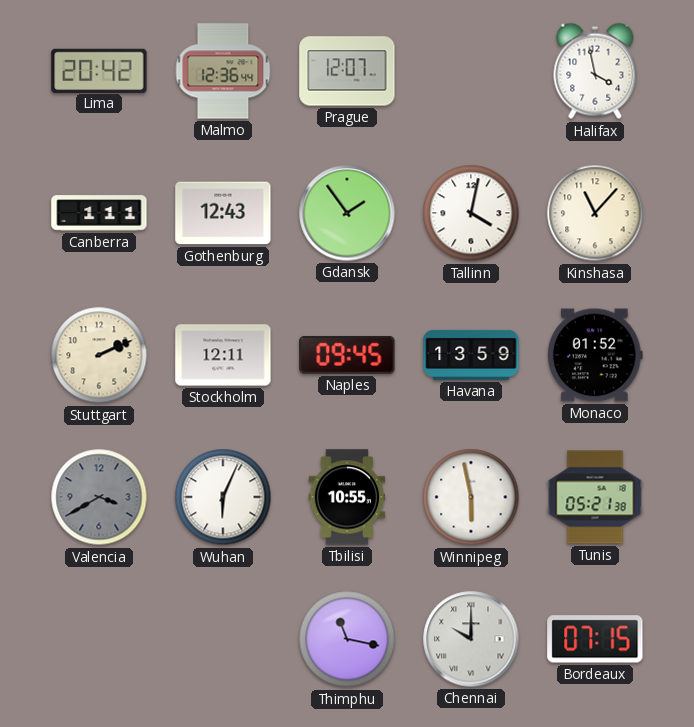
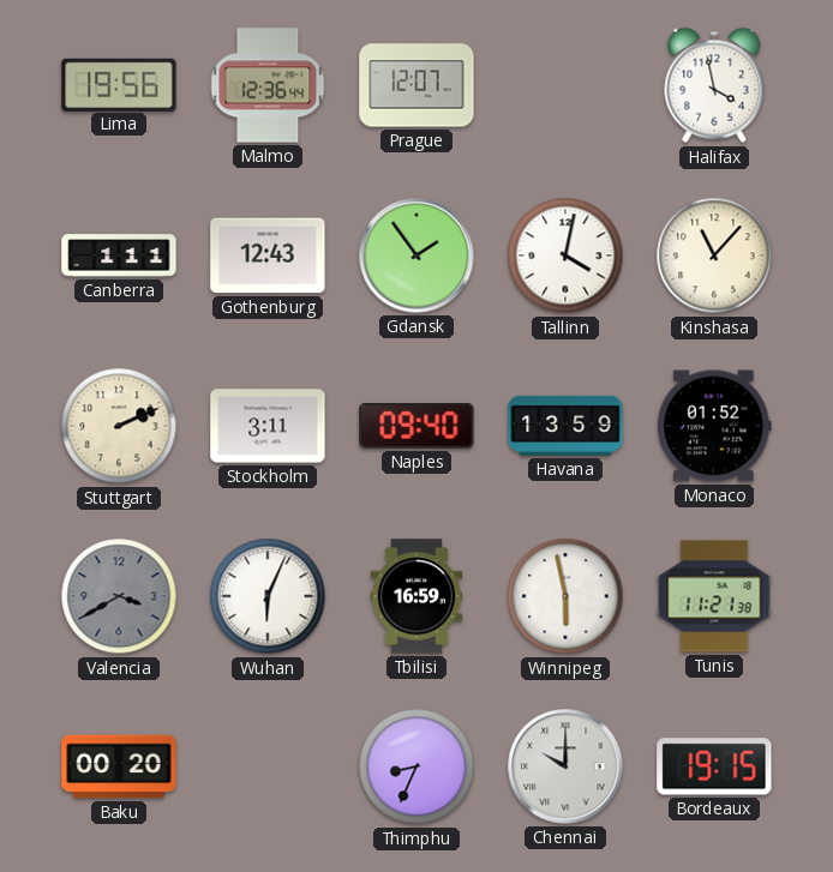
Lima: 20:42 -> 19:56
Stockholm: 12:11 -> 3:11
Naples: 09:45 -> 09:40
Tbilisi: 10:55 -> 16:59
Tunis: 05:21 -> 11:21
Baku: none -> 00:20
Thimphu: 11:17 -> 8:34
Bordeaux: 07:15 -> 19:15
